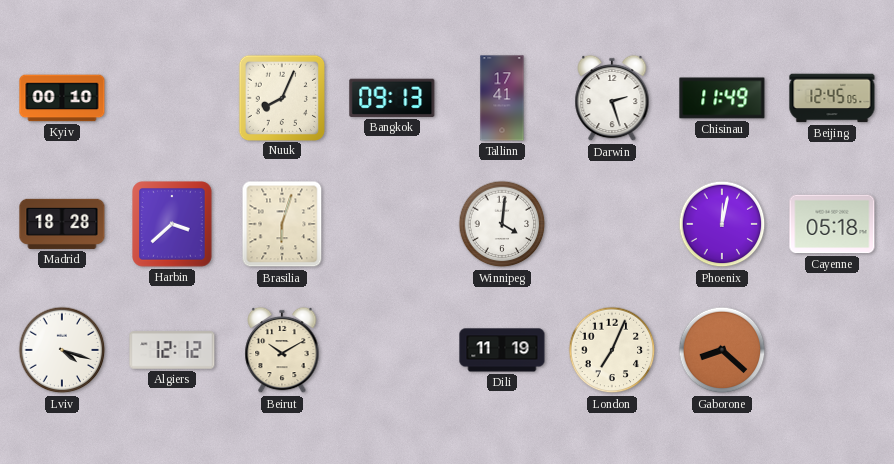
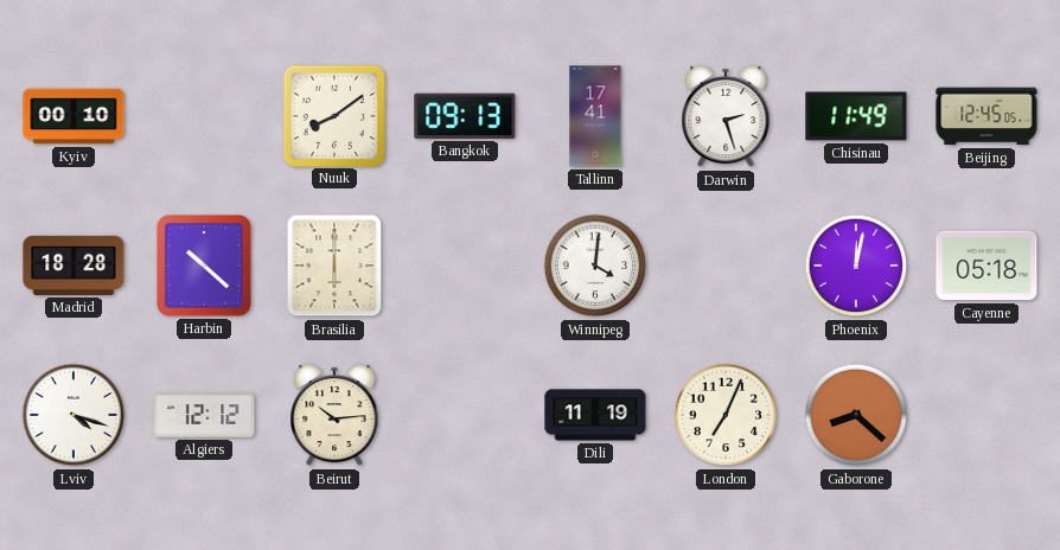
Nuuk: 8:04 -> 8:09
Harbin: 3:38 -> 10:22
Brasilia: 6:03 -> 6:00
Beirut: 10:10 -> 10:14
